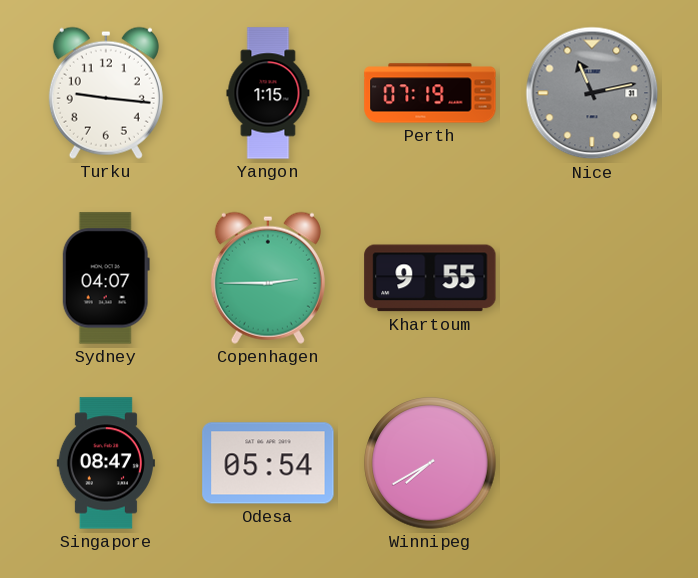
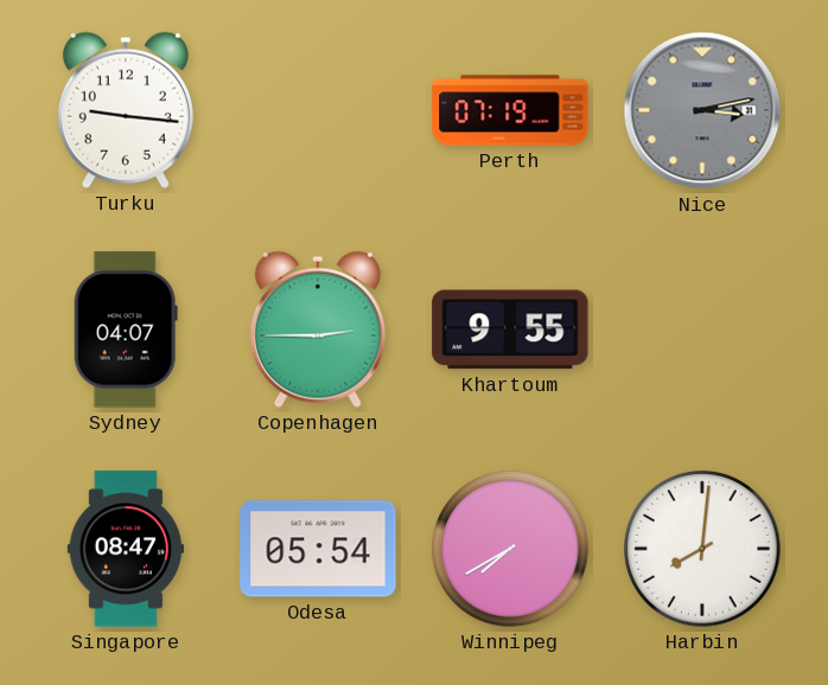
Yangon: 1:15 -> none
Nice: 11:13 -> 3:13
Harbin: none -> 8:01
